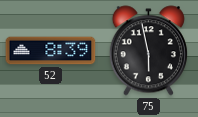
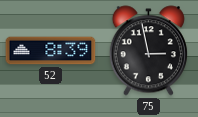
75: 5:58 -> 2:58
